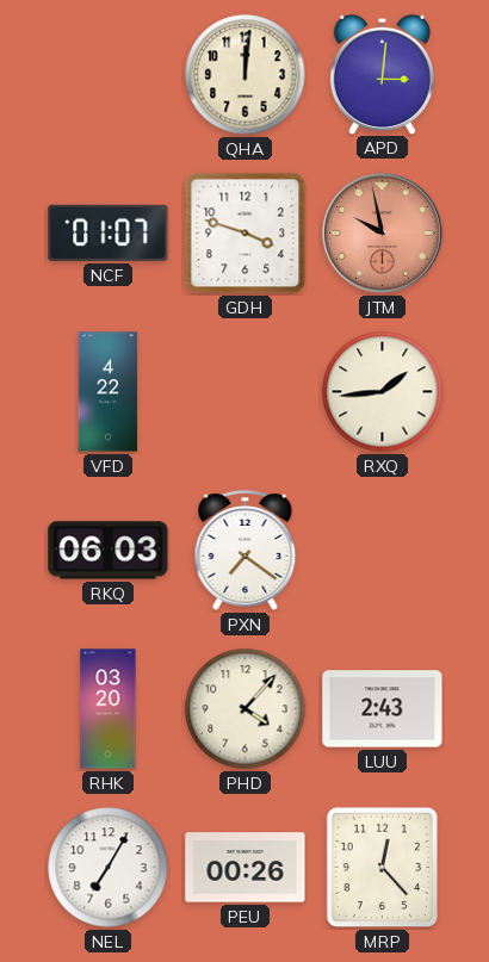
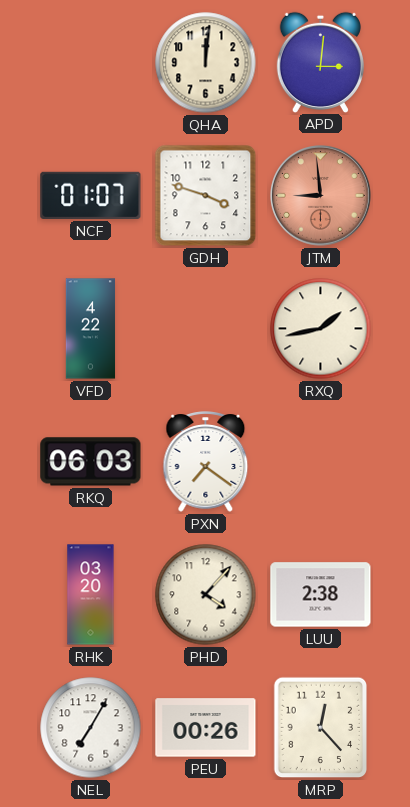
JTM: 9:58 -> 8:59
RXQ: 1:44 -> 1:43
LUU: 2:43 -> 2:38
